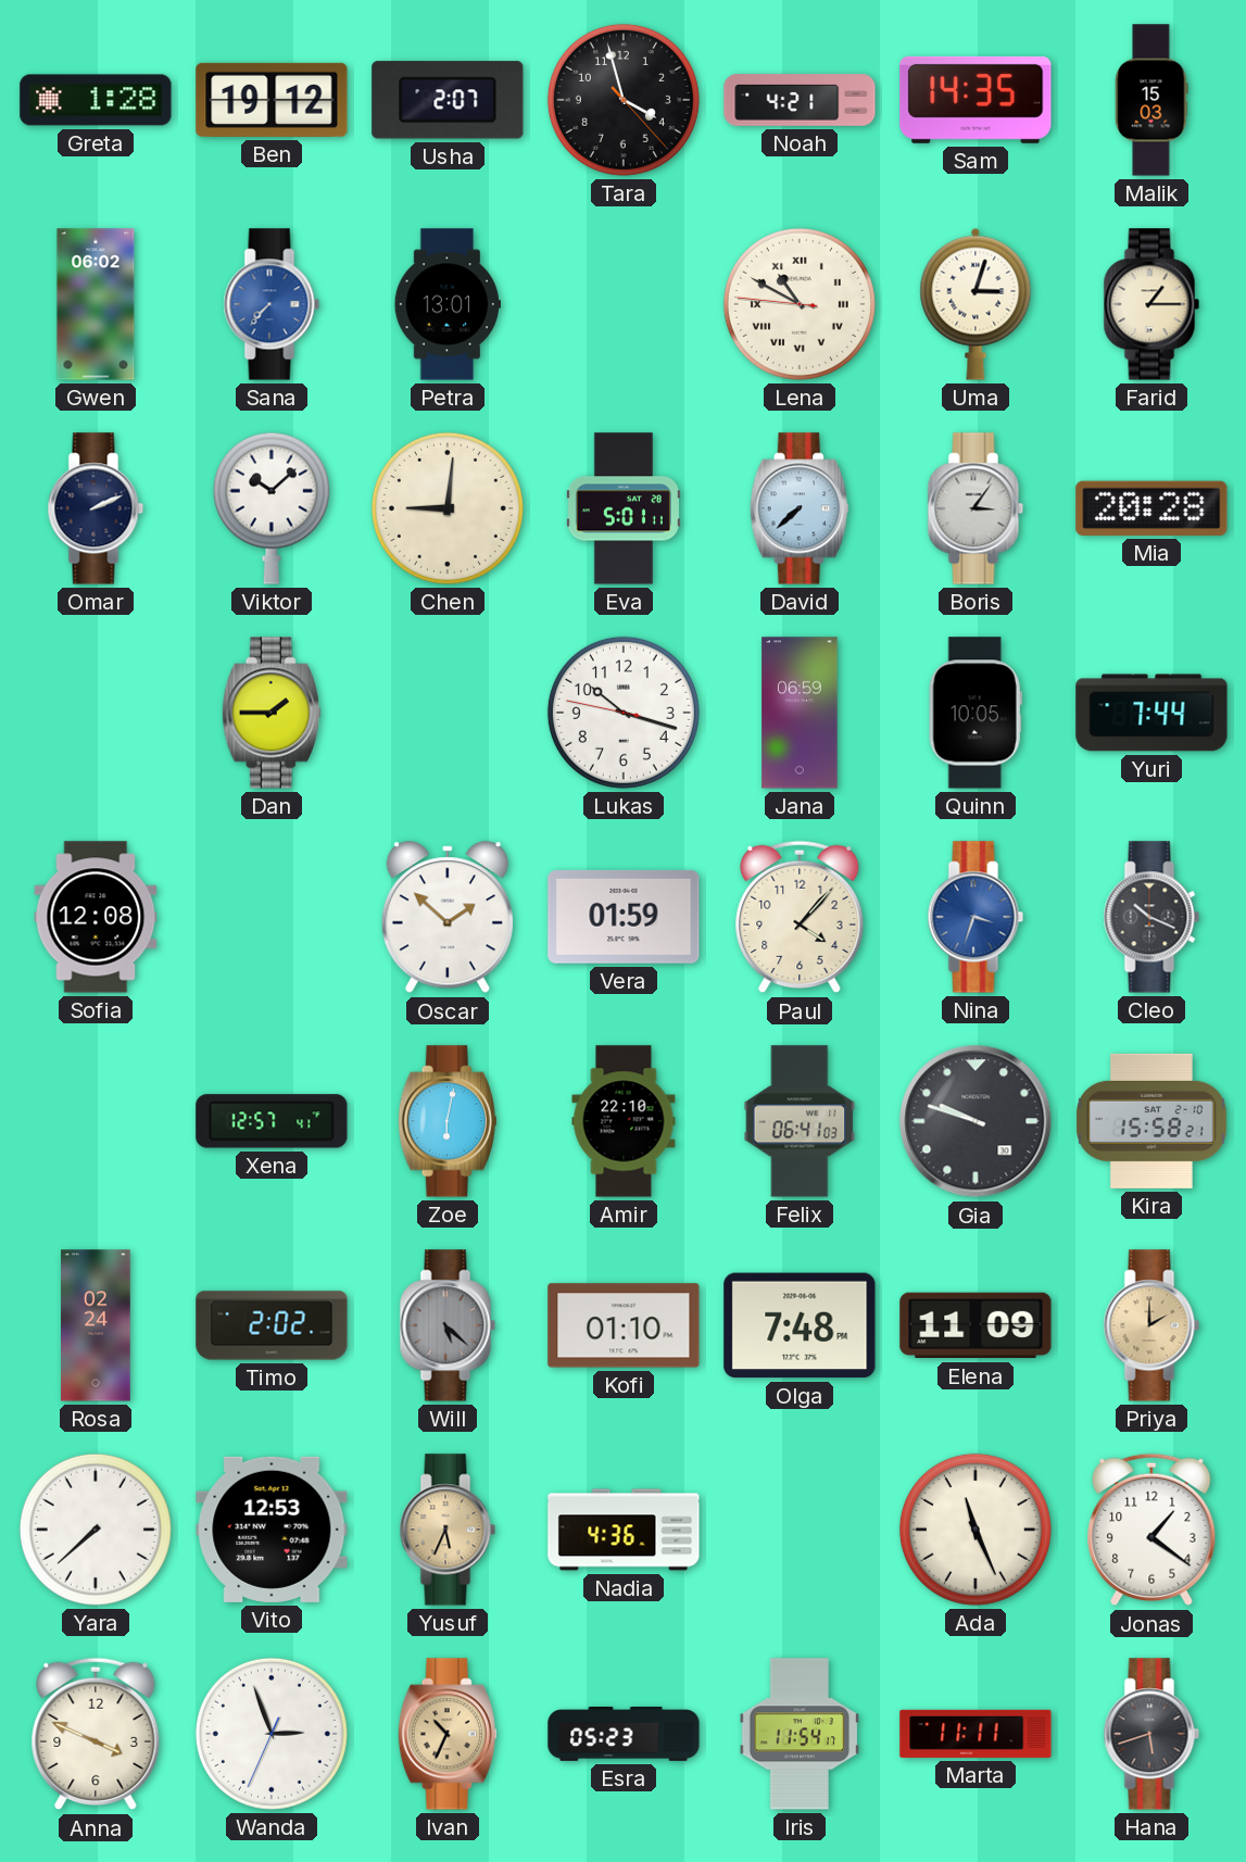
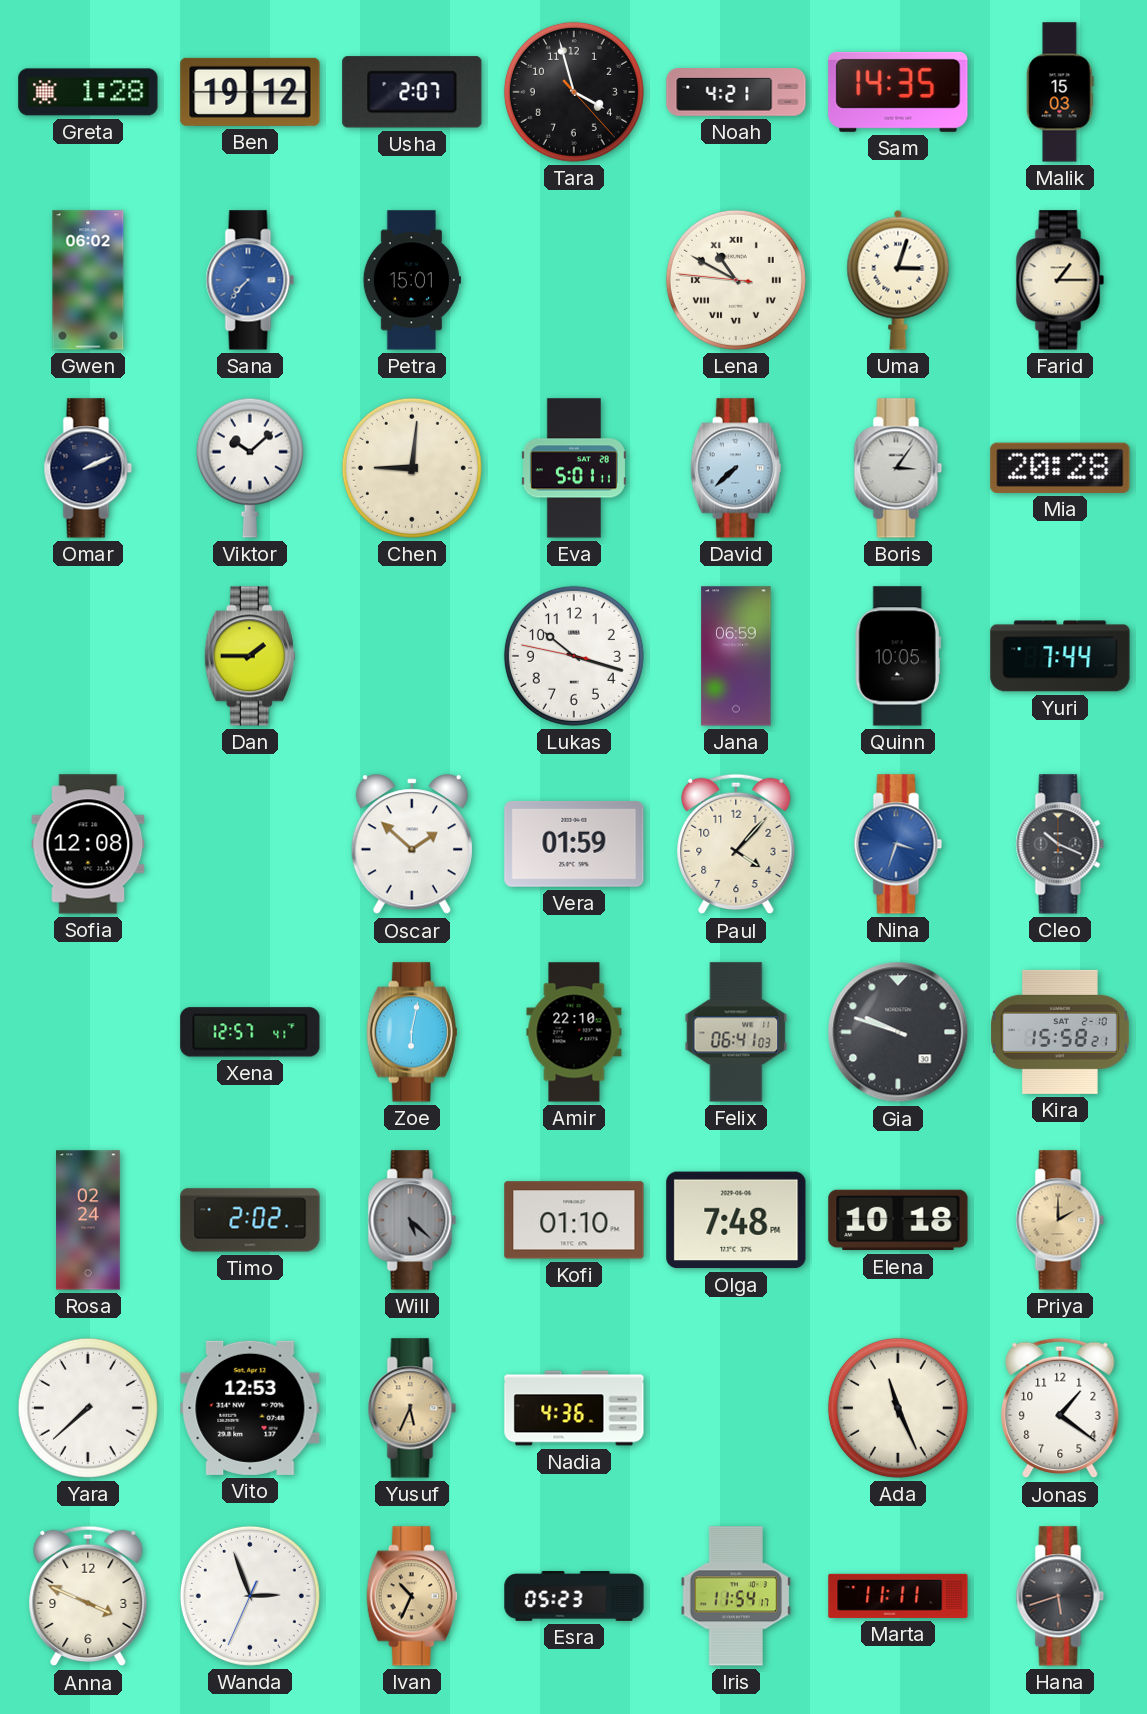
Petra: 13:01 -> 15:01
Elena: 11:09 -> 10:18
